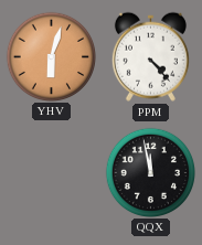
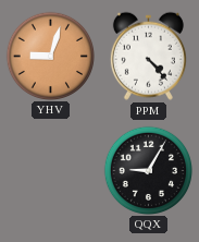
YHV: 6:03 -> 9:03
QQX: 11:58 -> 9:05
